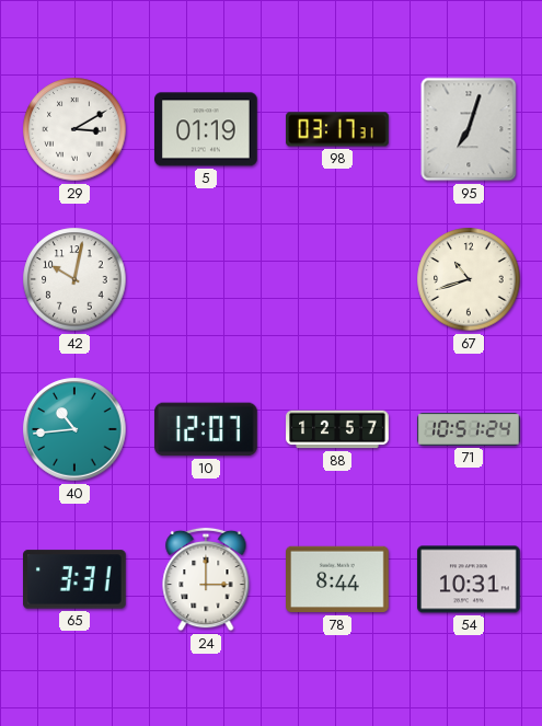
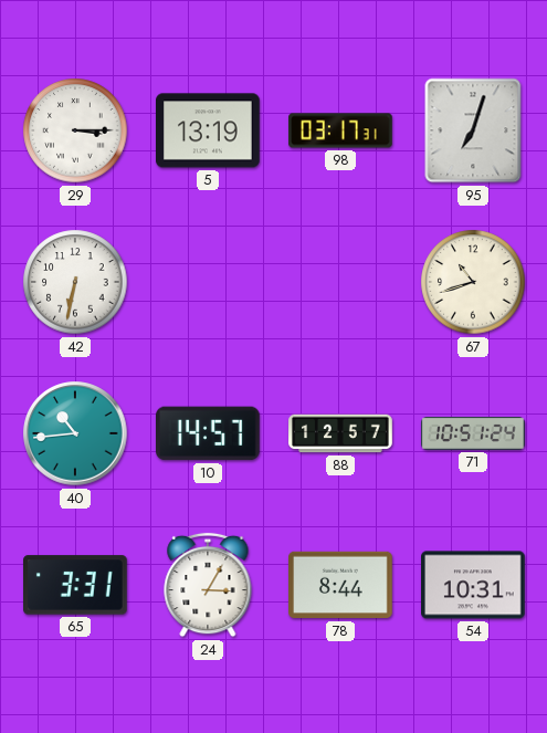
29: 3:10 -> 3:15
5: 01:19 -> 13:19
42: 10:02 -> 6:32
10: 12:07 -> 14:57
24: 3:00 -> 3:05
